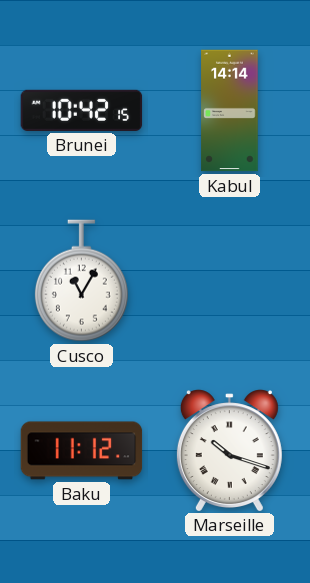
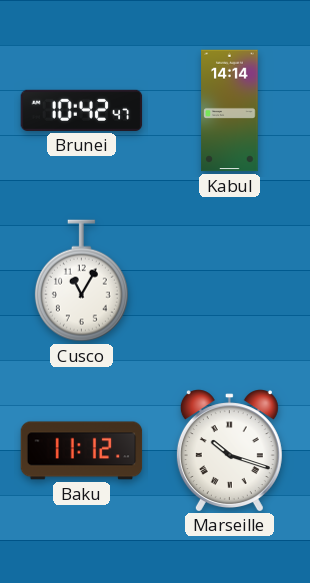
Brunei: 10:42:15 -> 10:42:47
